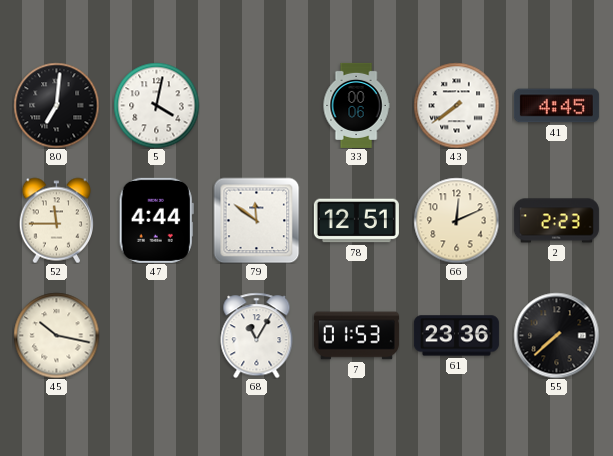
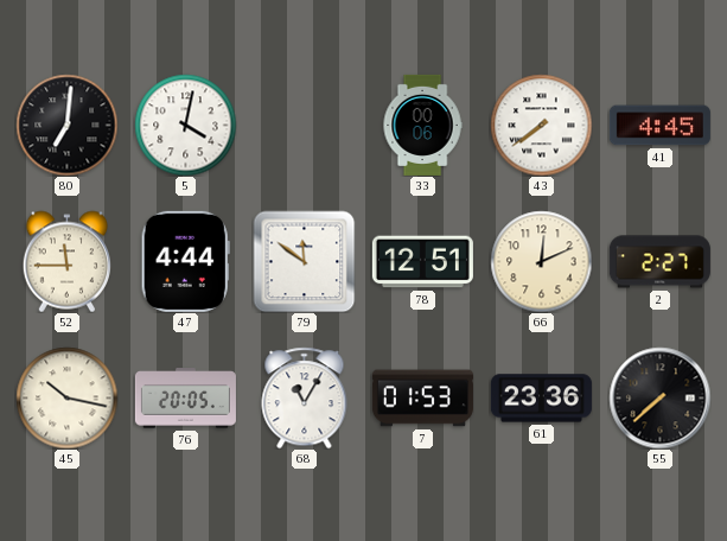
2: 2:23 -> 2:27
76: none -> 20:05
